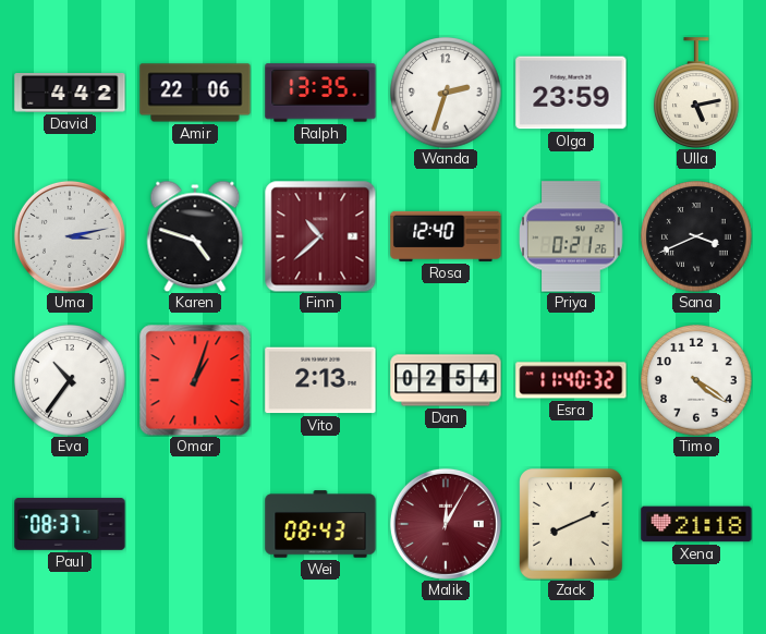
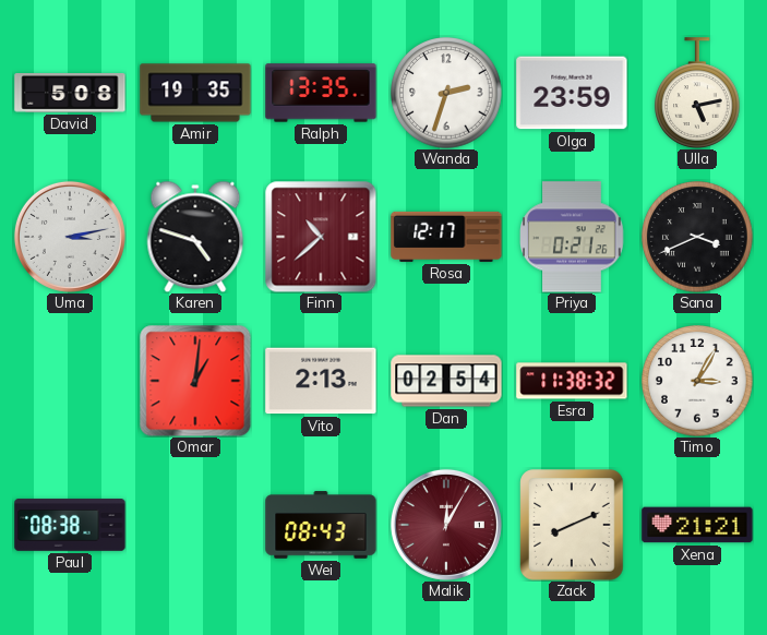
David: 4:42 -> 5:08
Amir: 22:06 -> 19:35
Rosa: 12:40 -> 12:17
Eva: 10:36 -> none
Omar: 1:03 -> 1:01
Esra: 11:40 -> 11:38
Timo: 4:21 -> 3:05
Paul: 08:37 -> 08:38
Xena: 21:18 -> 21:21
